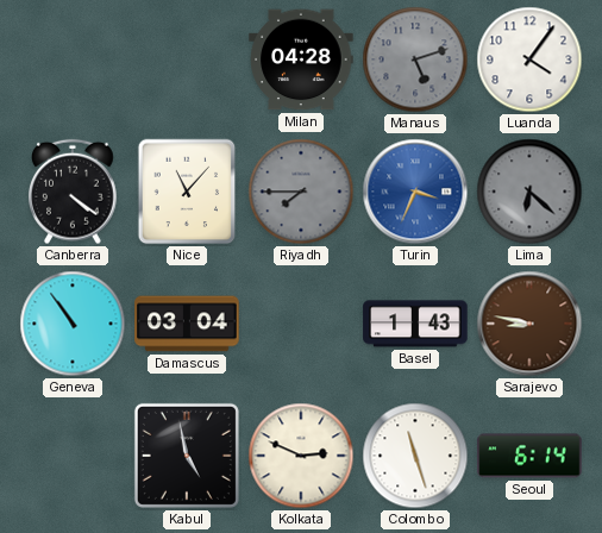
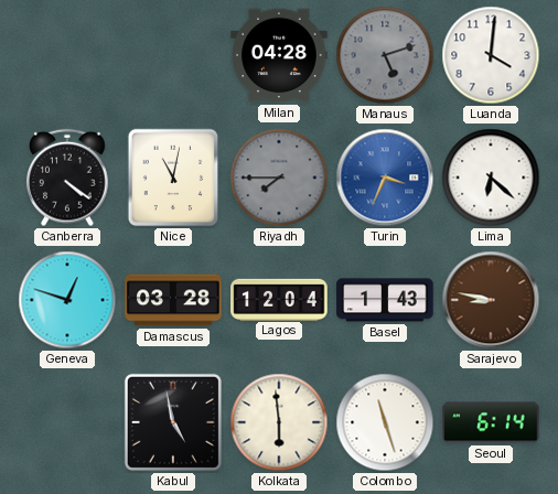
Luanda: 4:06 -> 4:01
Nice: 11:07 -> 11:02
Lima dial: grey -> white
Geneva: 10:54 -> 12:48
Damascus: 03:04 -> 03:28
Lagos: none -> 12:04
Kolkata: 2:49 -> 5:59
